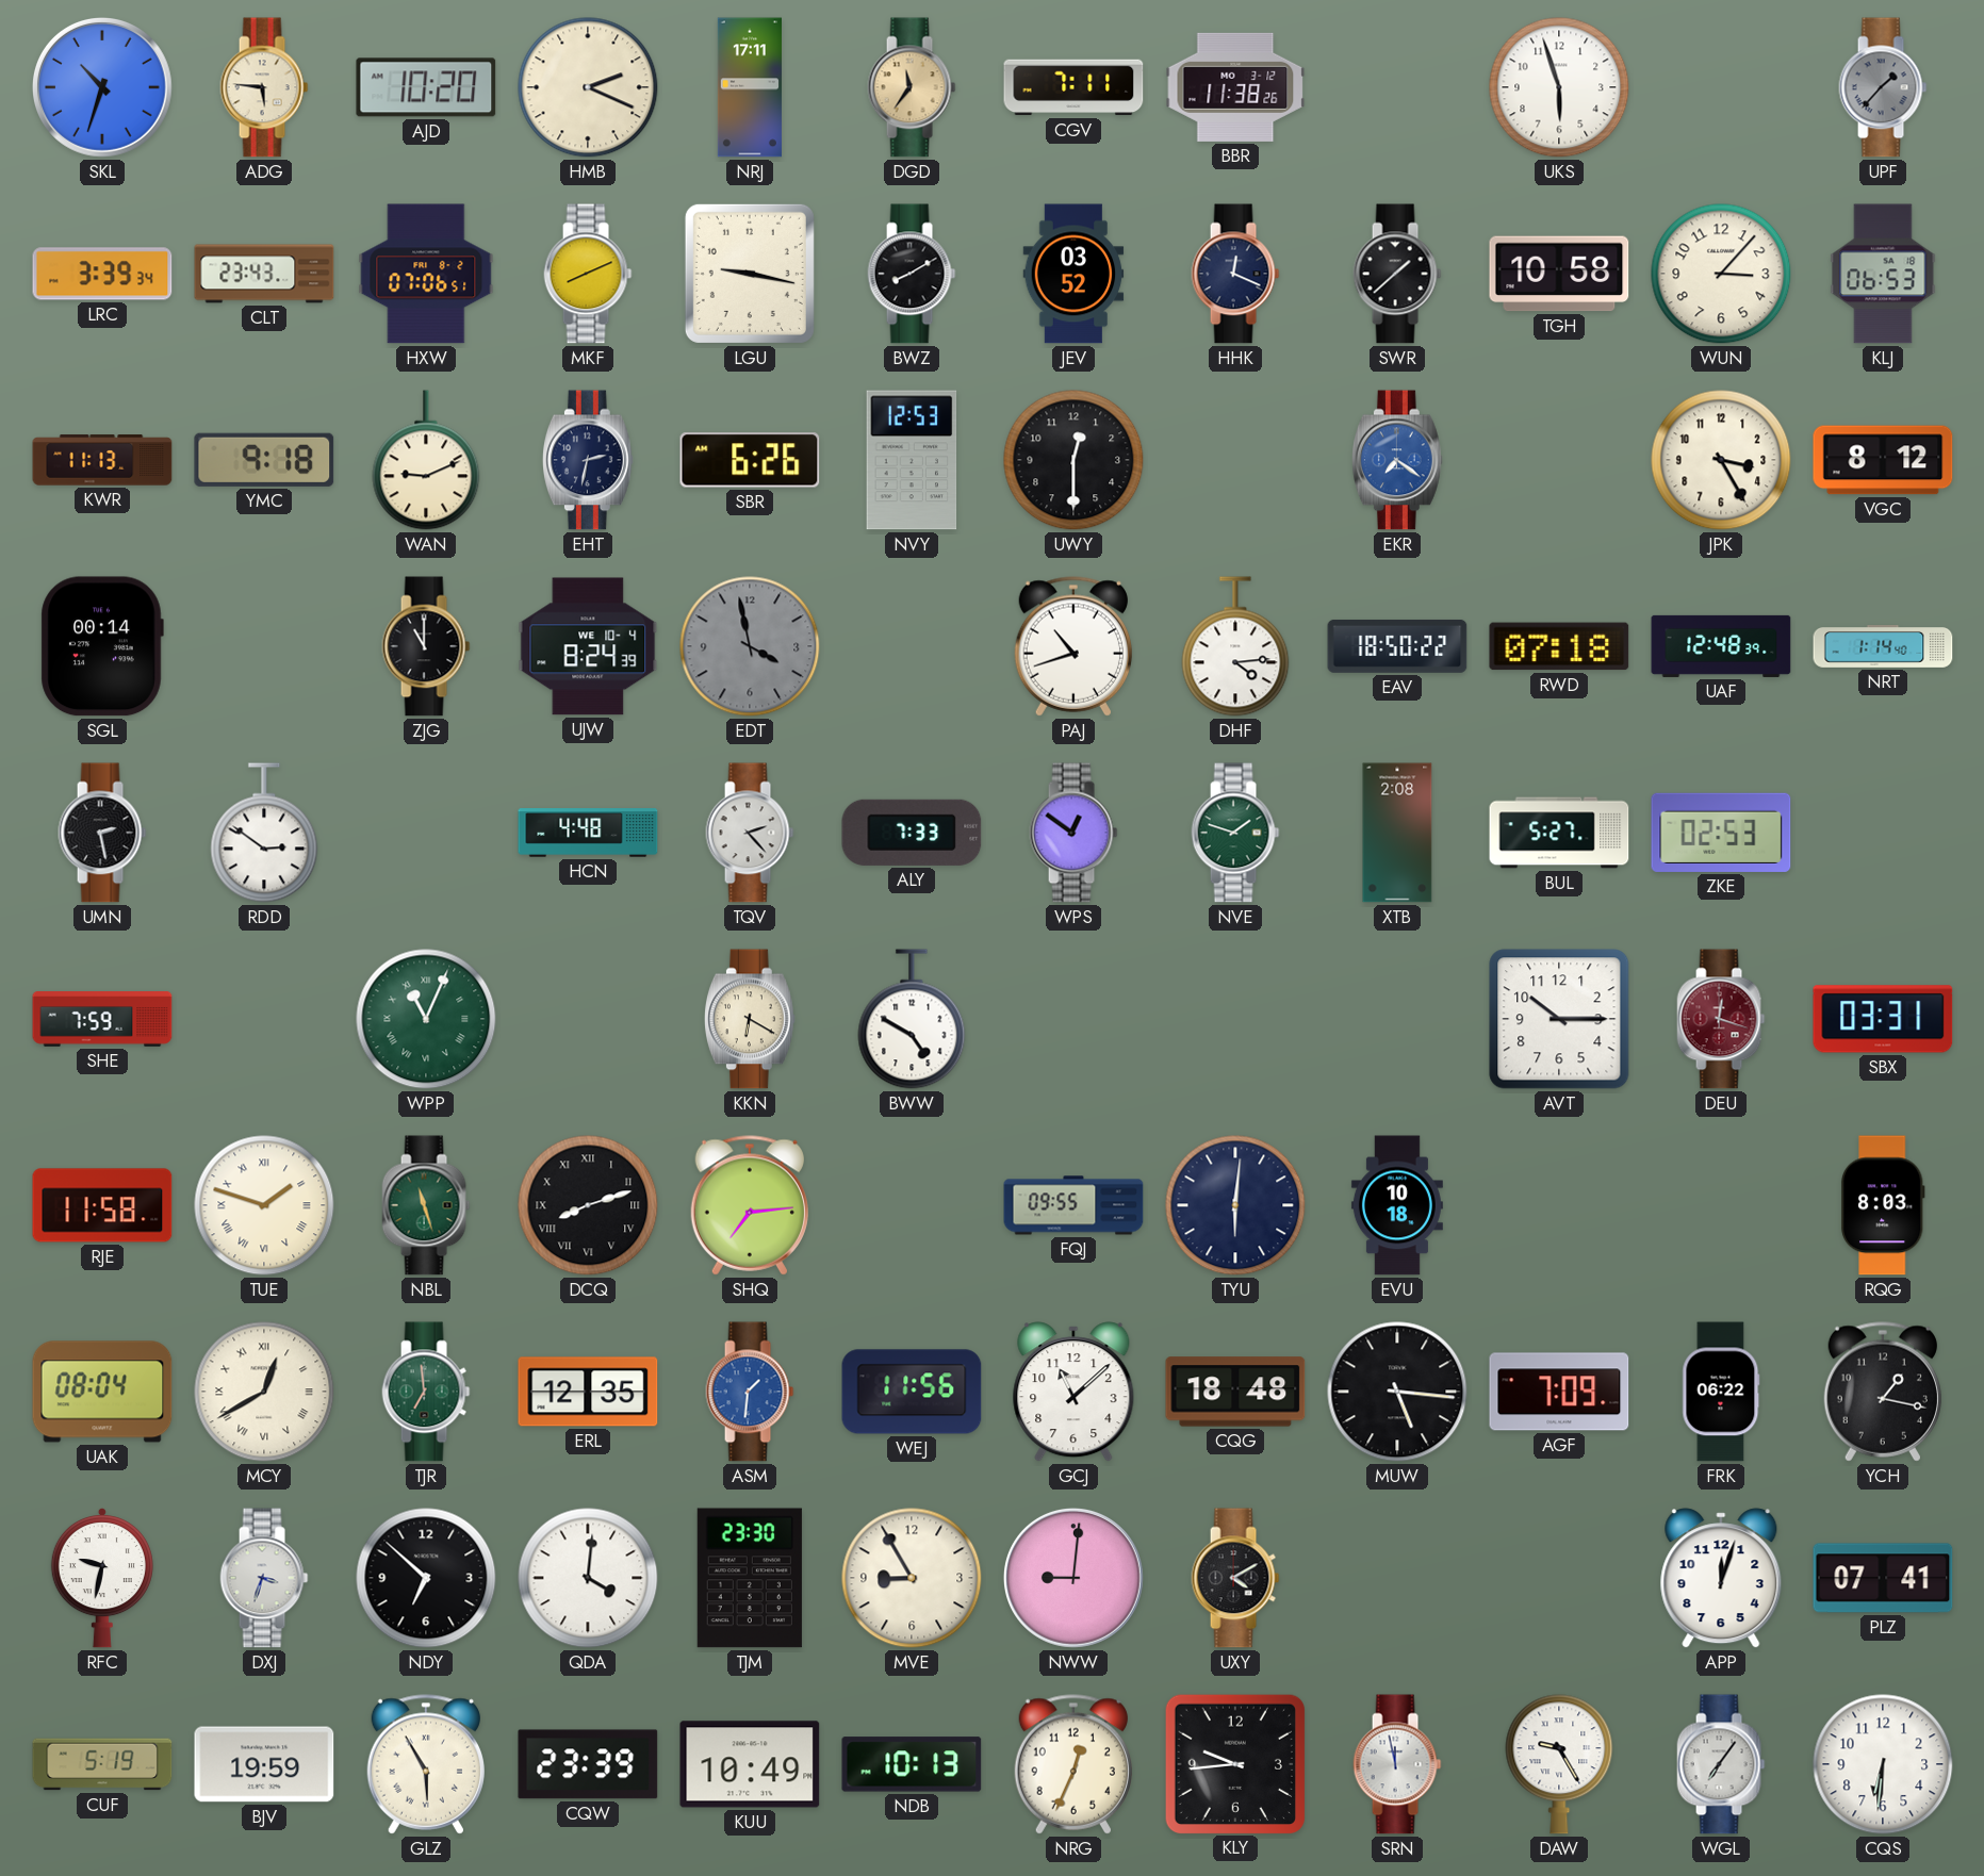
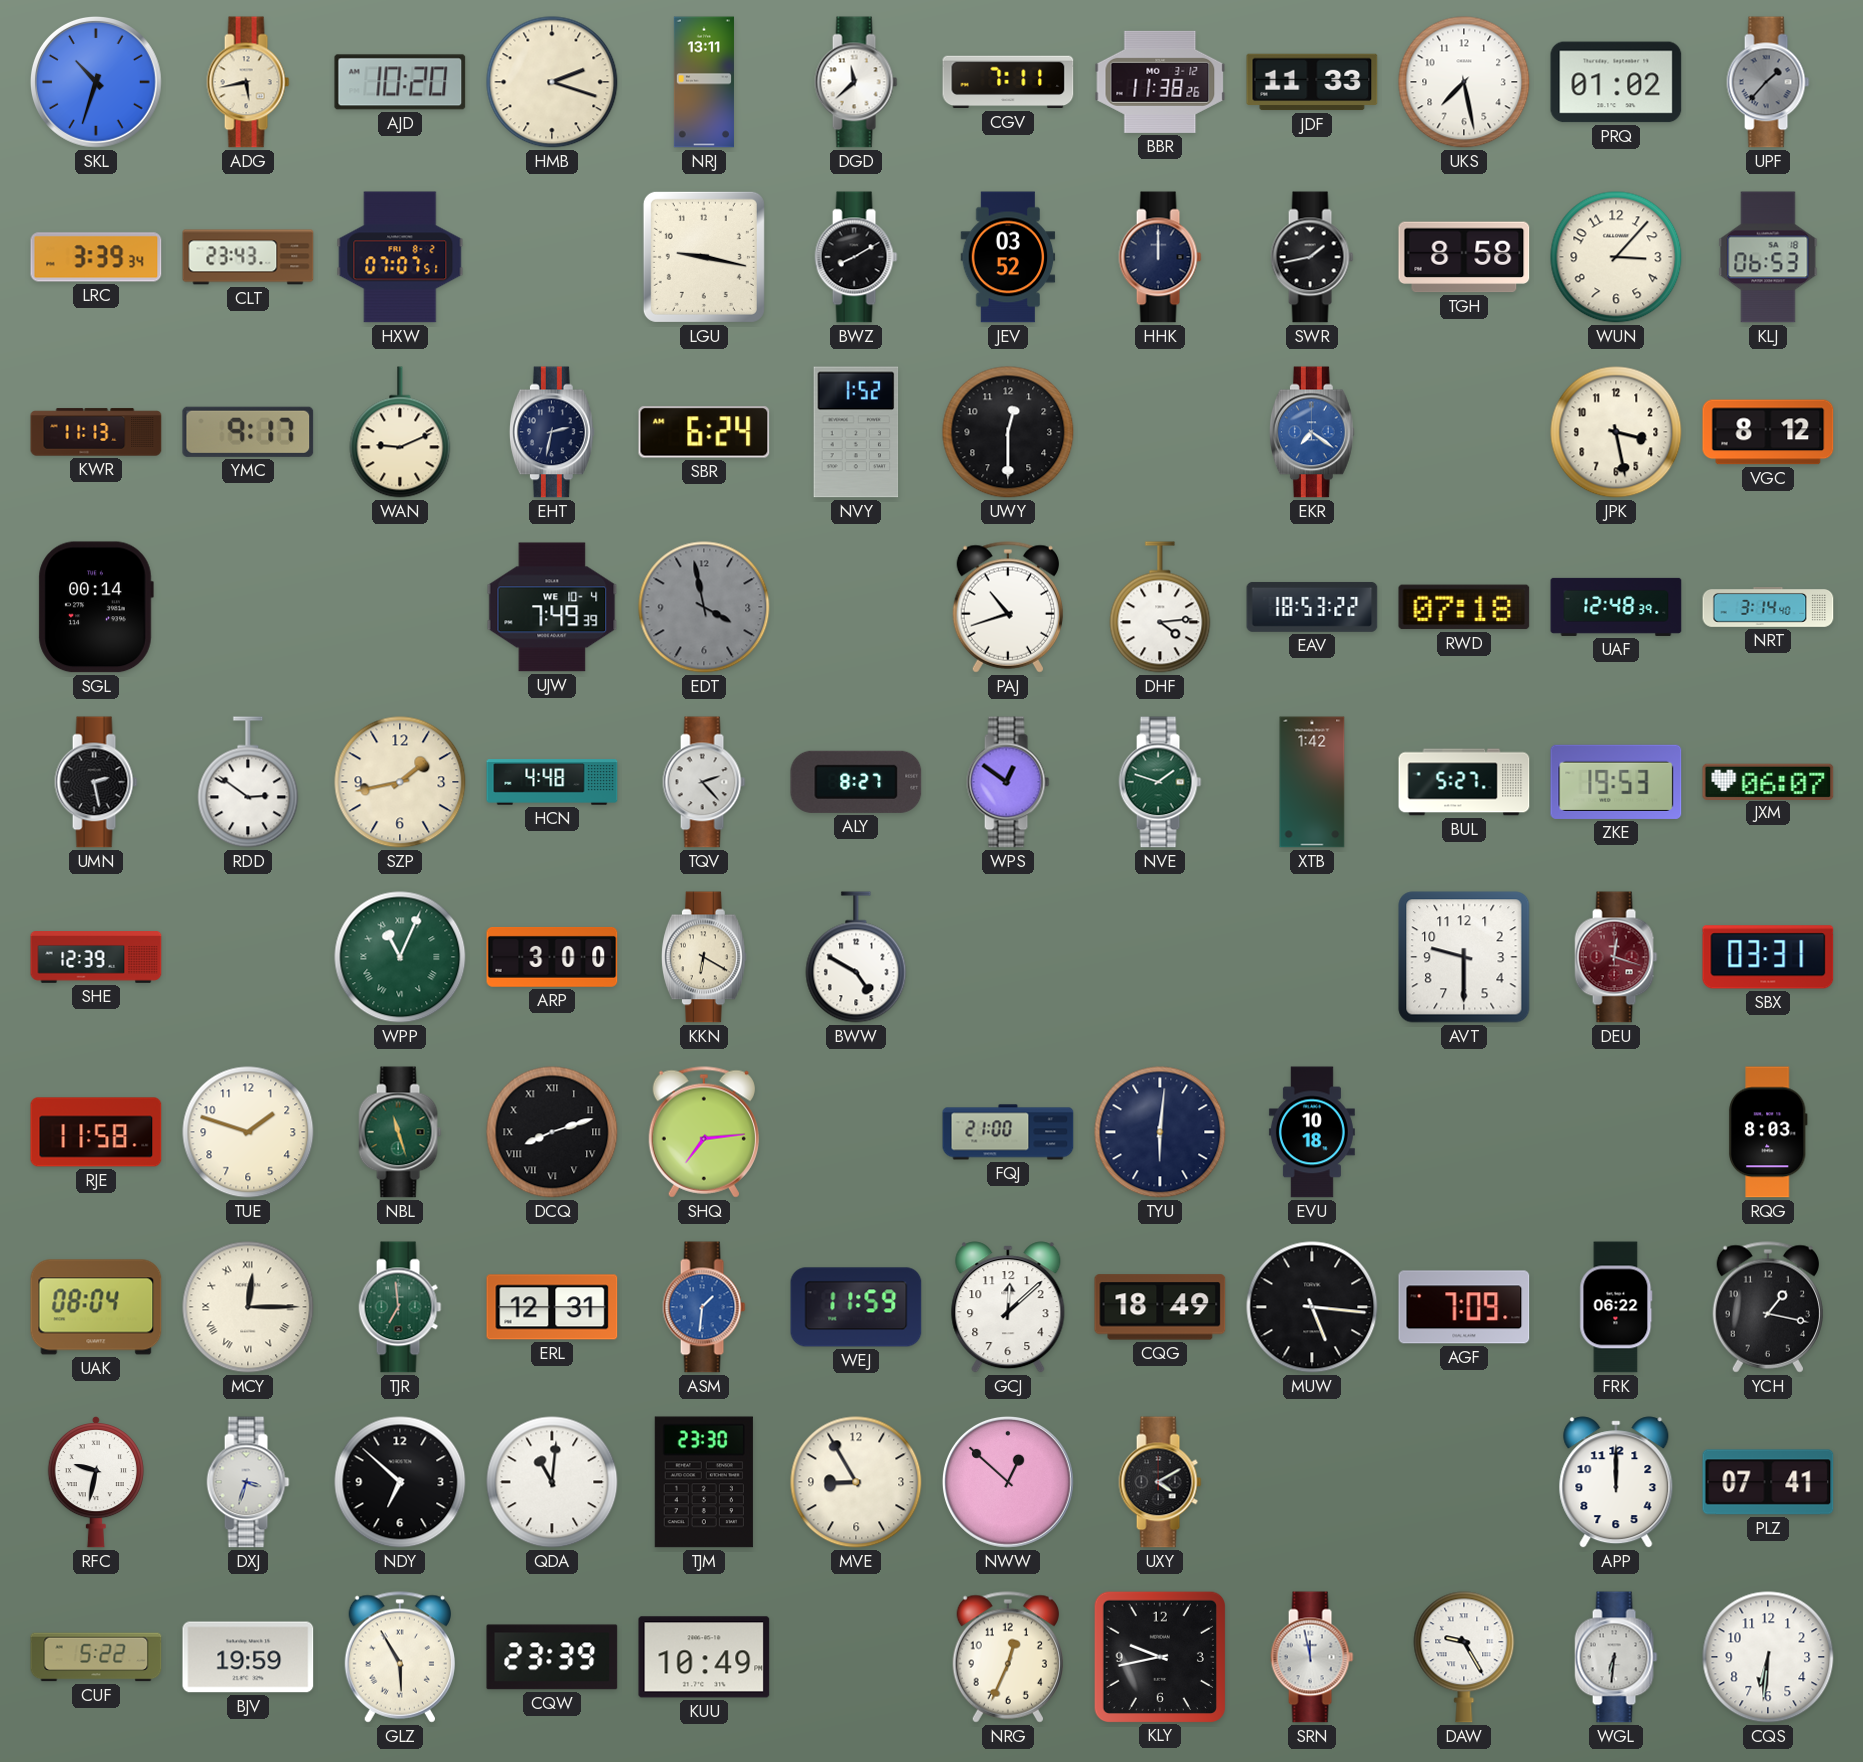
ADG: 5:46 -> 5:43
HMB: 2:19 -> 2:18
NRJ: 17:11 -> 13:11
DGD: 11:36 -> 11:38
DGD dial: champagne -> white
JDF: none -> 11:33
UKS: 5:57 -> 7:28
PRQ: none -> 01:02
HXW: 07:06 -> 07:07
MKF: 8:11 -> none
HHK: 12:19 -> 12:00
SWR: 1:38 -> 1:43
TGH: 10:58 -> 8:58
YMC: 9:18 -> 9:17
SBR: 6:26 -> 6:24
NVY: 12:53 -> 1:52
JPK: 3:25 -> 3:28
ZJG: 11:00 -> none
UJW: 8:24 -> 7:49
EAV: 18:50 -> 18:53
NRT: 1:14 -> 3:14
SZP: none -> 1:43
ALY: 7:33 -> 8:27
XTB: 2:08 -> 1:42
ZKE: 02:53 -> 19:53
JXM: none -> 06:07
SHE: 7:59 -> 12:39
ARP: none -> 3:00
AVT: 10:15 -> 9:30
TUE numerals: Roman -> Arabic
FQJ: 09:55 -> 21:00
MCY: 12:40 -> 12:15
ERL: 12:35 -> 12:31
WEJ: 11:56 -> 11:59
GCJ: 11:08 -> 12:08
CQG: 18:48 -> 18:49
QDA: 4:01 -> 11:01
NWW: 9:01 -> 12:52
APP: 12:03 -> 12:00
CUF: 5:19 -> 5:22
NDB: 10:13 -> none
KLY: 9:44 -> 9:43
WGL: 7:06 -> 6:31
